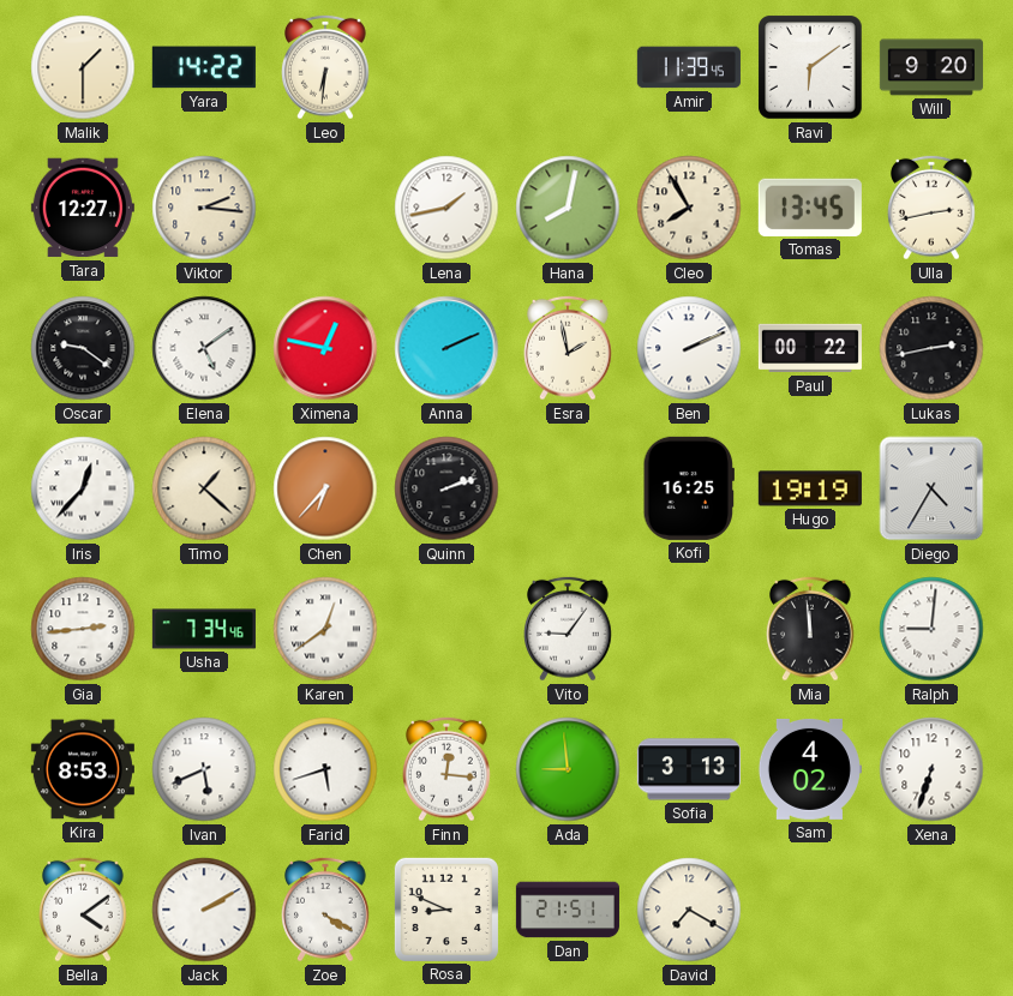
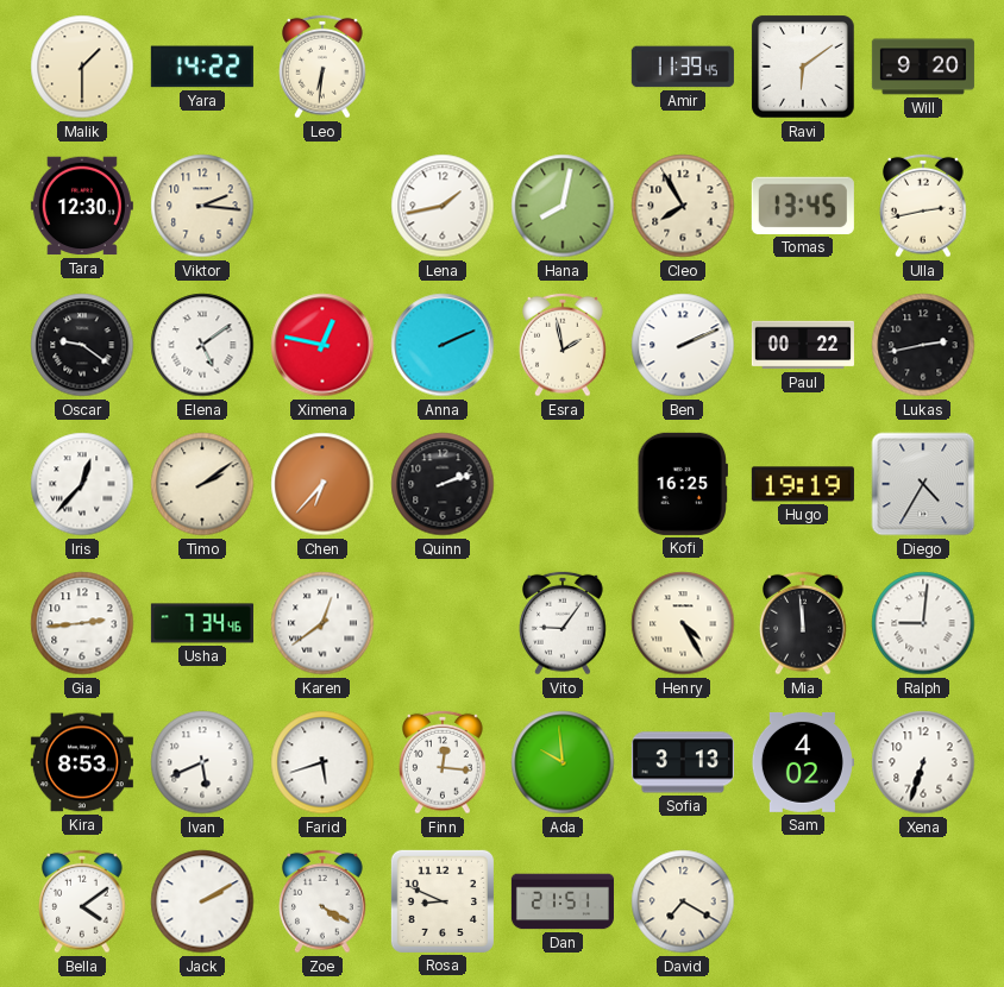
Tara: 12:27 -> 12:30
Timo: 1:22 -> 2:09
Henry: none -> 4:25
Ada: 8:59 -> 9:59
